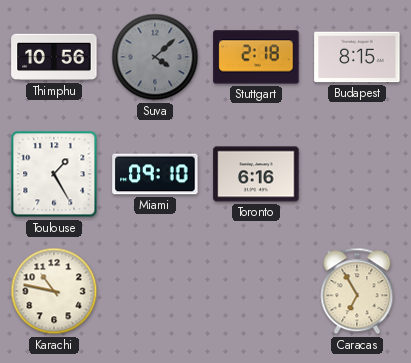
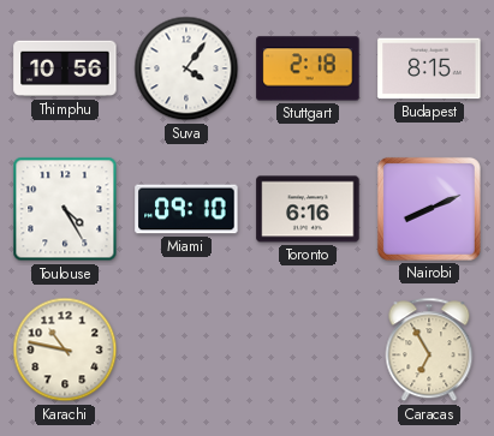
Suva: 4:08 -> 4:06
Suva dial: grey -> white
Toulouse: 1:25 -> 4:25
Nairobi: none -> 8:11
